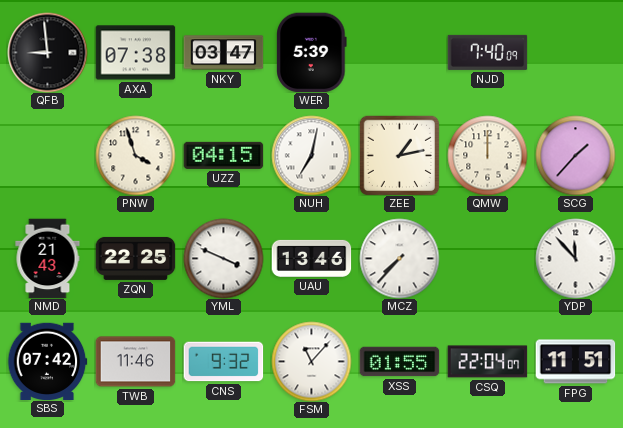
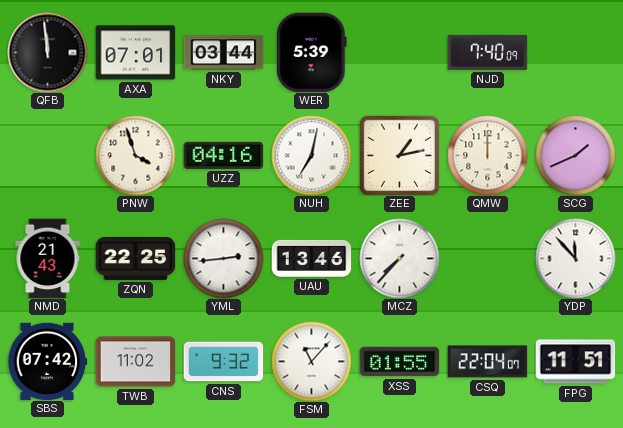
QFB: 8:59 -> 11:59
AXA: 07:38 -> 07:01
NKY: 03:47 -> 03:44
UZZ: 04:15 -> 04:16
SCG: 1:37 -> 1:41
YML: 3:49 -> 2:44
TWB: 11:46 -> 11:02
